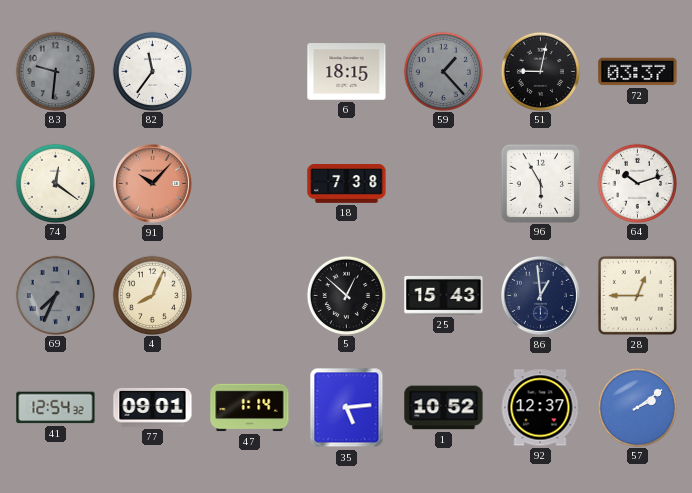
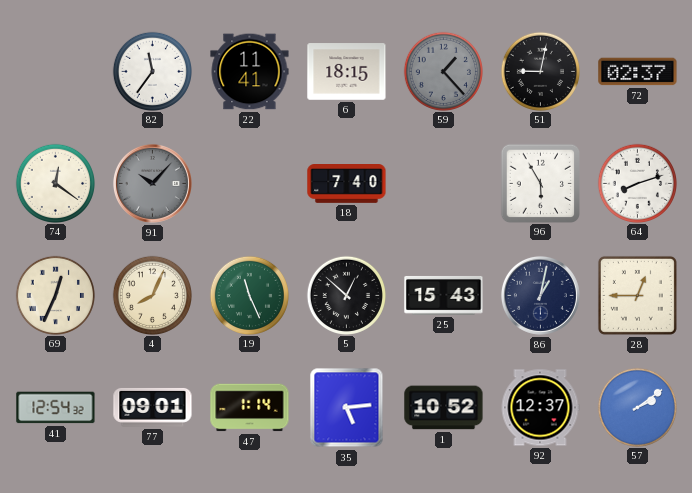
83: 9:31 -> none
22: none -> 11:41
72: 03:37 -> 02:37
91 dial: salmon -> grey
18: 7:38 -> 7:40
64: 10:12 -> 8:12
69: 7:34 -> 12:34
69 dial: grey -> cream
19: none -> 11:26
86: 12:59 -> 1:02
